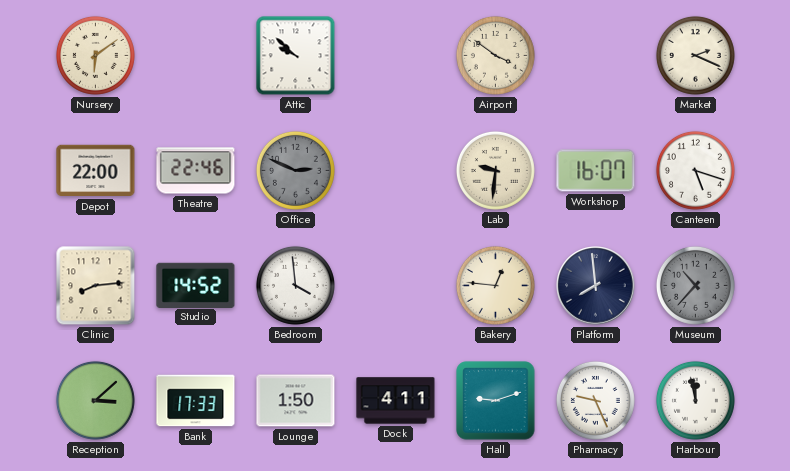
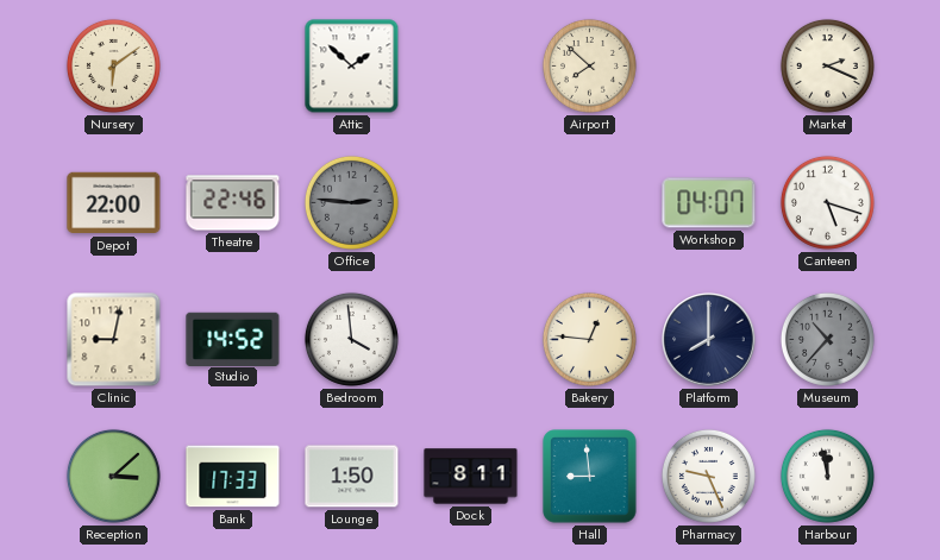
Attic: 9:52 -> 1:52
Airport: 3:51 -> 7:52
Office: 2:49 -> 2:46
Lab: 9:31 -> none
Workshop: 16:07 -> 04:07
Clinic: 8:14 -> 9:02
Platform: 7:59 -> 8:00
Dock: 4:11 -> 8:11
Hall: 9:12 -> 8:59
